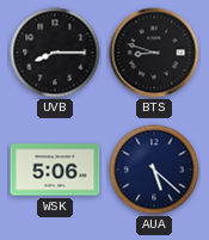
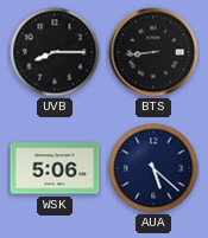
BTS: 8:48 -> 8:44
